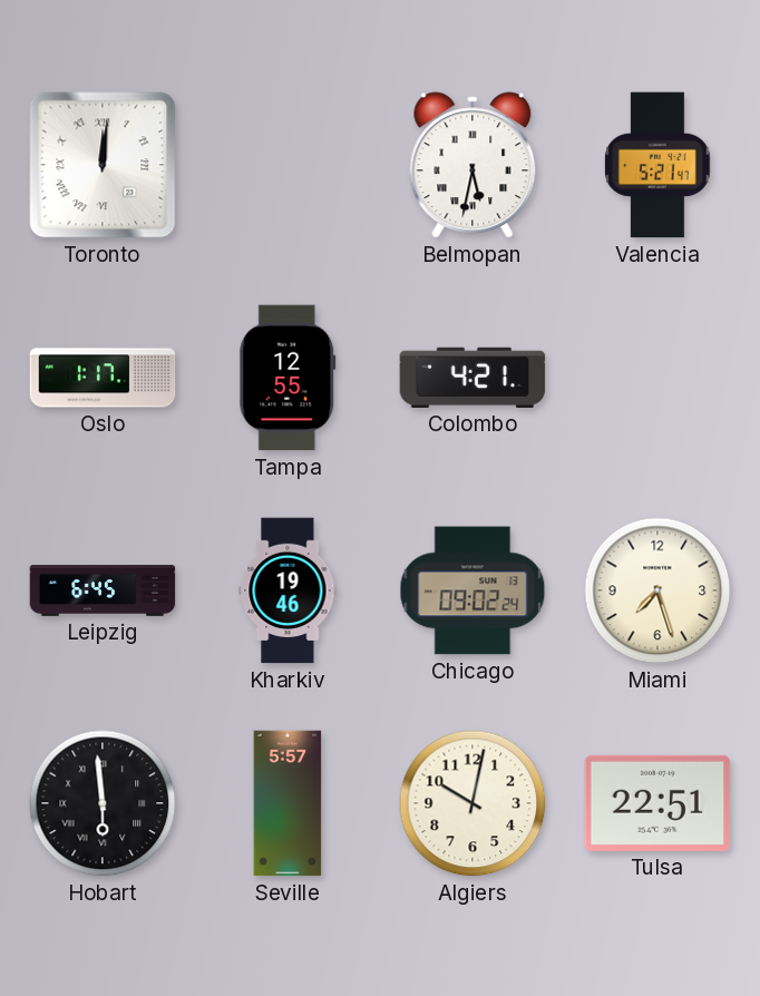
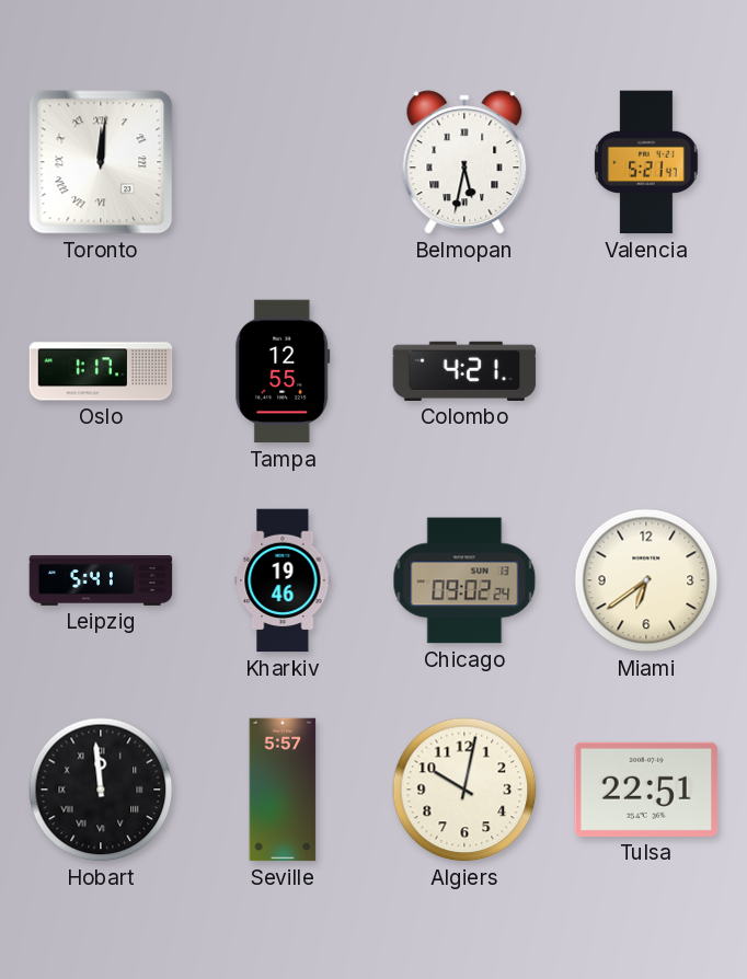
Leipzig: 6:45 -> 5:41
Miami: 7:27 -> 6:39
Hobart: 5:59 -> 11:59
